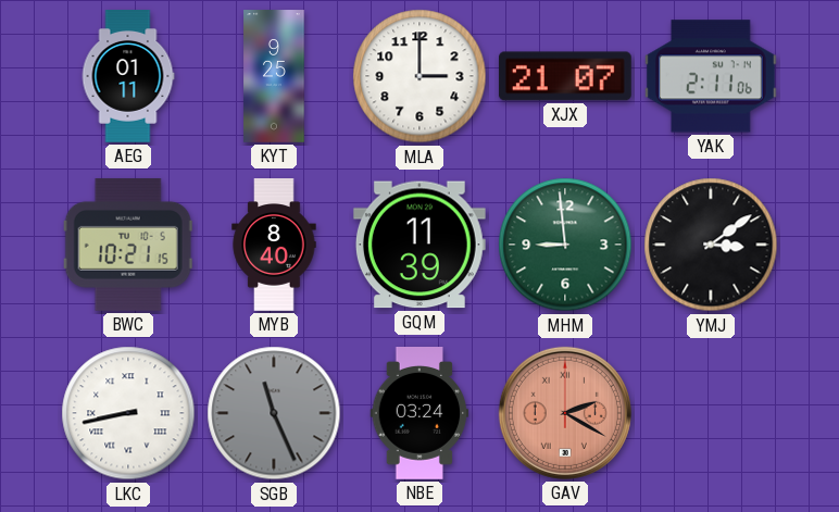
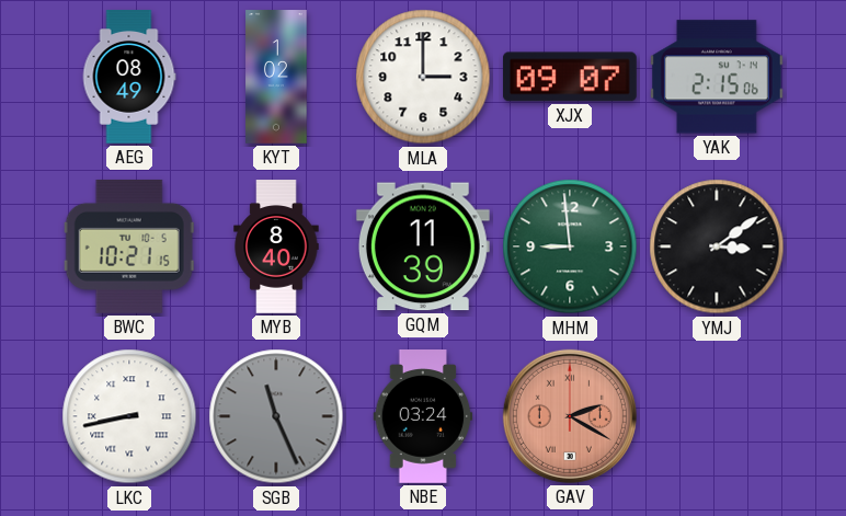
AEG: 01:11 -> 08:49
KYT: 9:25 -> 1:02
XJX: 21:07 -> 09:07
YAK: 2:11 -> 2:15
